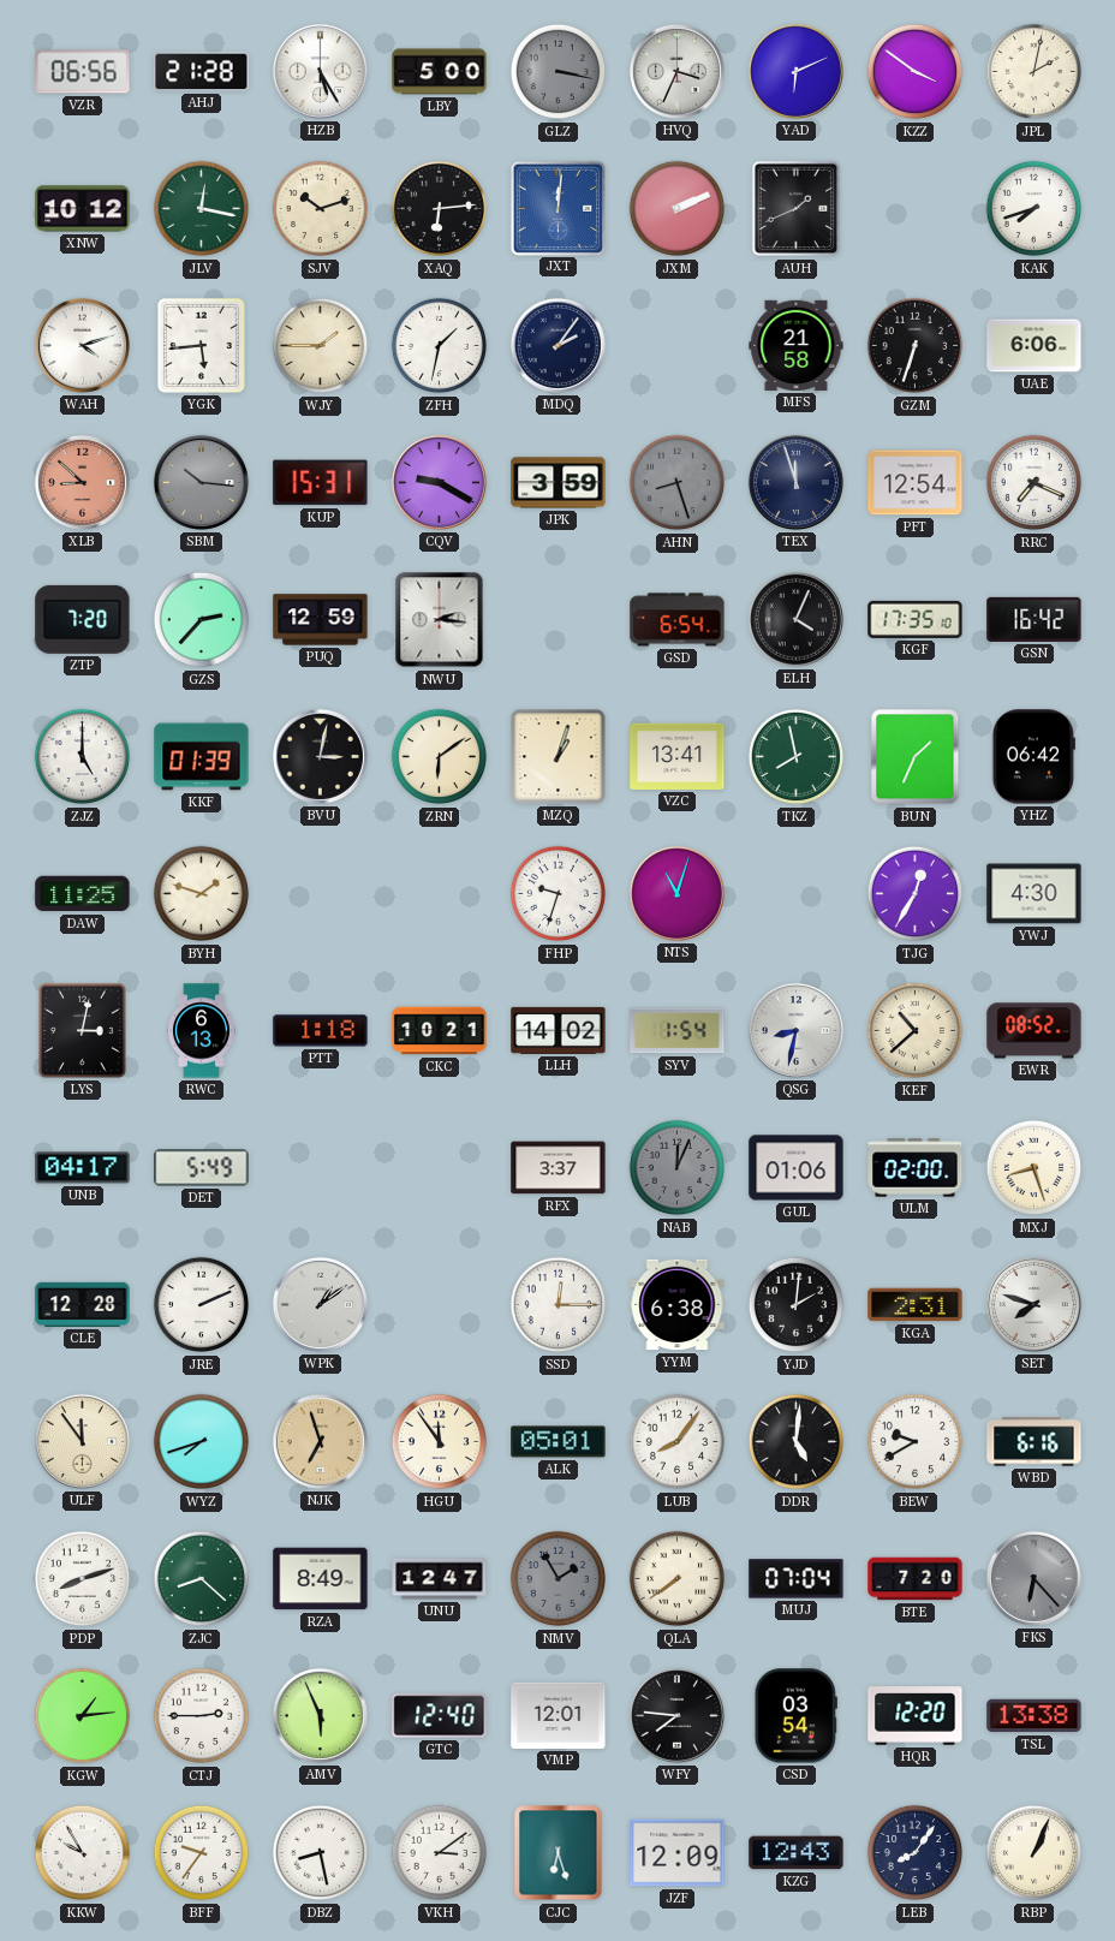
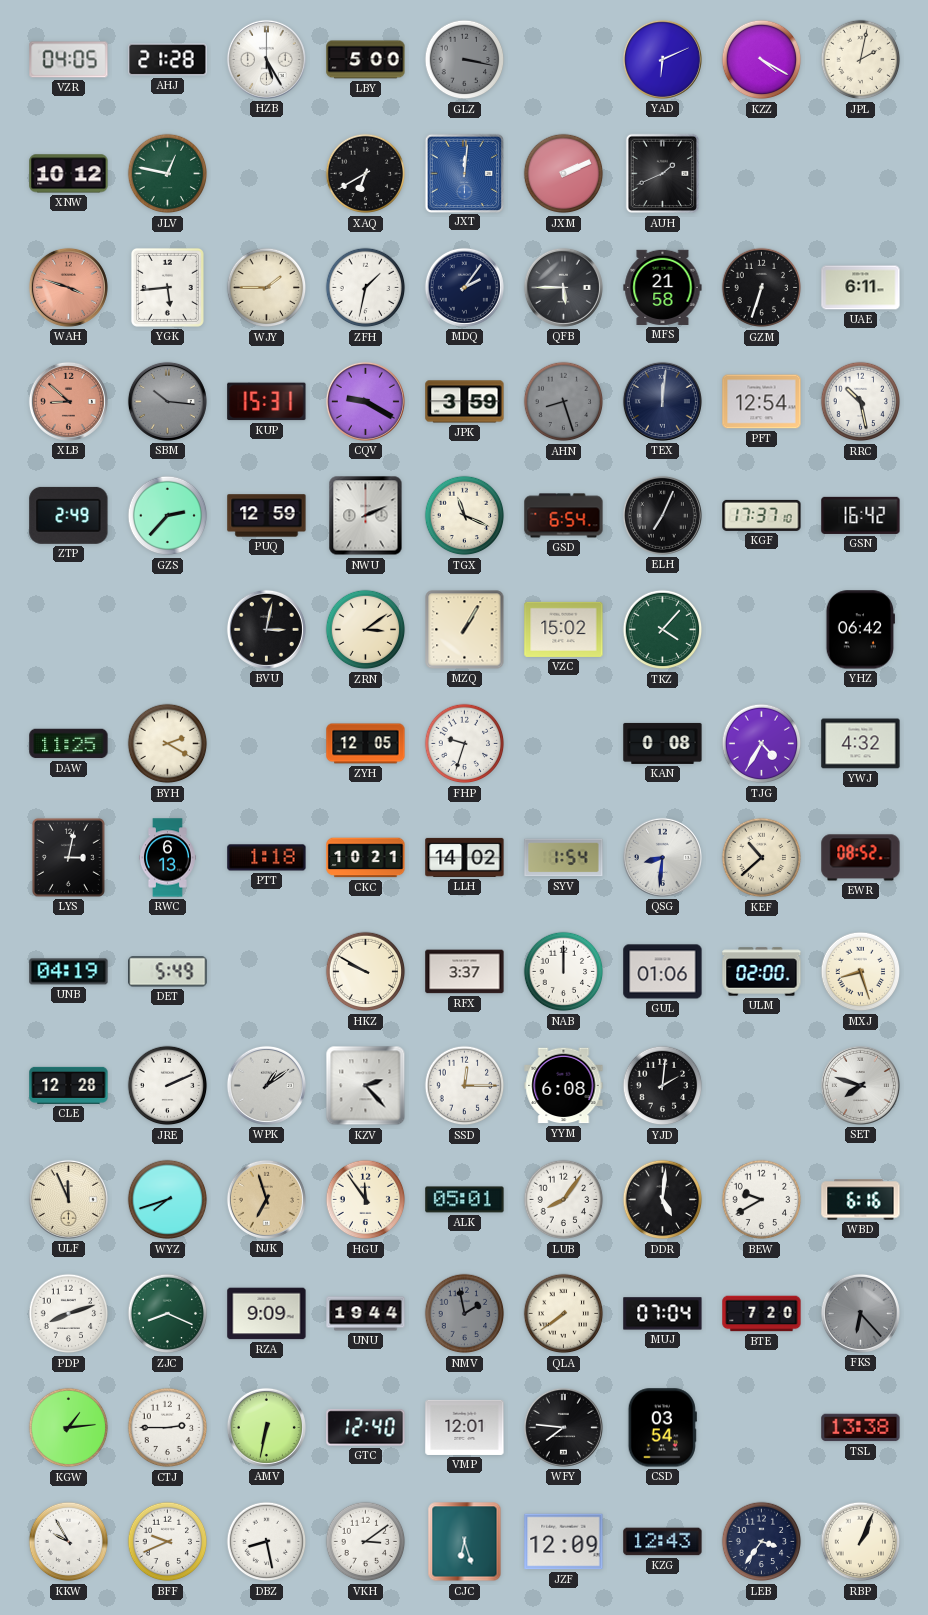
VZR: 06:56 -> 04:05
HVQ: 3:34 -> none
KZZ: 3:51 -> 4:20
JLV: 12:17 -> 12:47
SJV: 10:12 -> none
XAQ: 6:14 -> 6:40
KAK: 7:42 -> none
WAH: 4:12 -> 3:48
WAH dial: white -> salmon
QFB: none -> 5:45
UAE: 6:06 -> 6:11
TEX: 11:57 -> 12:01
RRC: 7:19 -> 10:28
ZTP: 7:20 -> 2:49
NWU: 2:16 -> 2:11
TGX: none -> 11:19
ELH: 4:04 -> 7:04
KGF: 17:35 -> 17:37
ZJZ: 5:00 -> none
KKF: 01:39 -> none
ZRN: 6:09 -> 3:09
MZQ: 1:03 -> 1:05
VZC: 13:41 -> 15:02
TKZ: 7:58 -> 4:07
BUN: 1:34 -> none
BYH: 1:48 -> 2:20
ZYH: none -> 12:05
NTS: 11:03 -> none
KAN: none -> 0:08
TJG: 12:35 -> 4:35
YWJ: 4:30 -> 4:32
QSG: 8:32 -> 8:31
UNB: 04:17 -> 04:19
HKZ: none -> 9:50
NAB: 12:04 -> 12:00
NAB dial: grey -> white
KZV: none -> 2:23
YYM: 6:38 -> 6:08
KGA: 2:31 -> none
ULF: 11:54 -> 11:56
ZJC: 8:22 -> 8:19
RZA: 8:49 -> 9:09
UNU: 12:47 -> 19:44
NMV: 1:55 -> 1:58
AMV: 5:56 -> 6:32
HQR: 12:20 -> none
BFF: 9:36 -> 9:41
LEB: 8:06 -> 3:36
